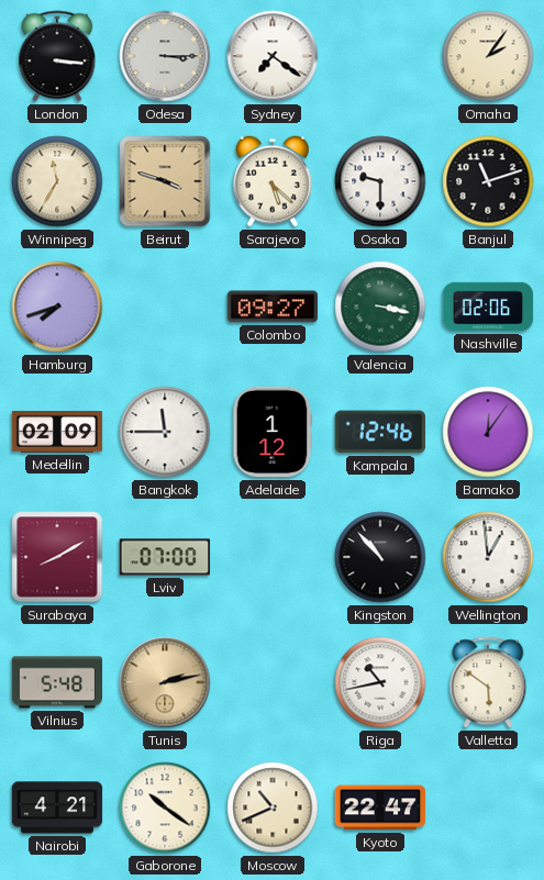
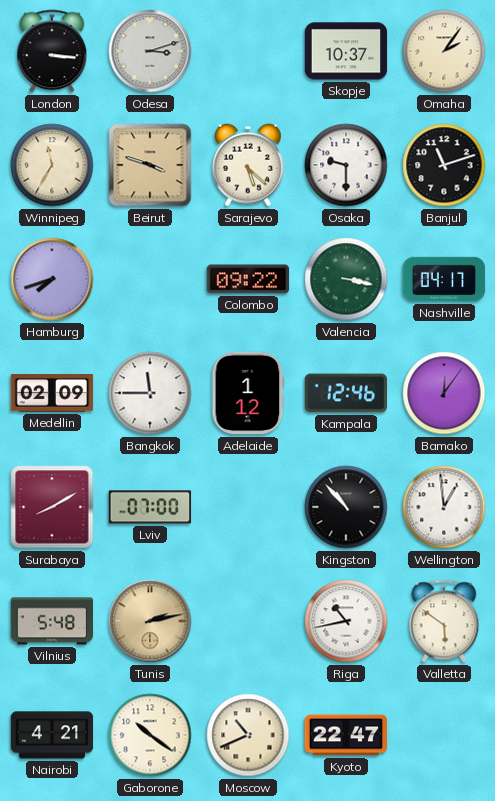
Odesa: 3:15 -> 3:12
Sydney: 7:21 -> none
Skopje: none -> 10:37
Colombo: 09:27 -> 09:22
Nashville: 02:06 -> 04:17
